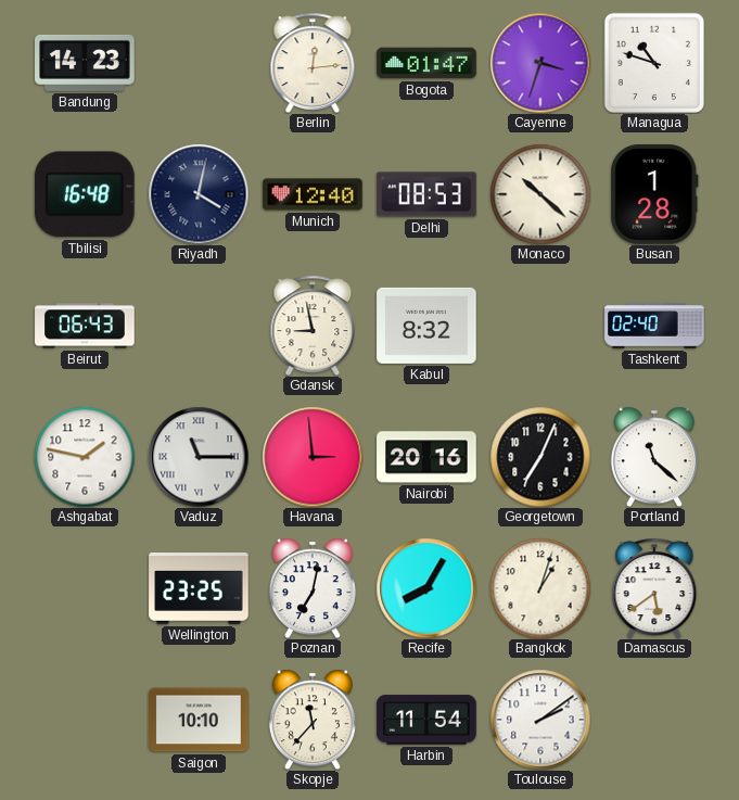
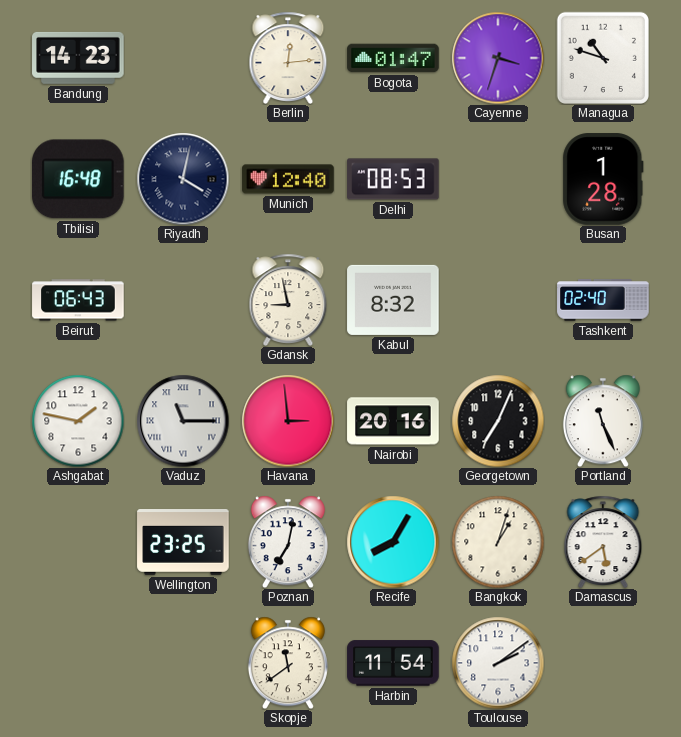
Monaco: 10:22 -> none
Portland: 11:22 -> 11:26
Saigon: 10:10 -> none
Skopje: 11:37 -> 11:39
